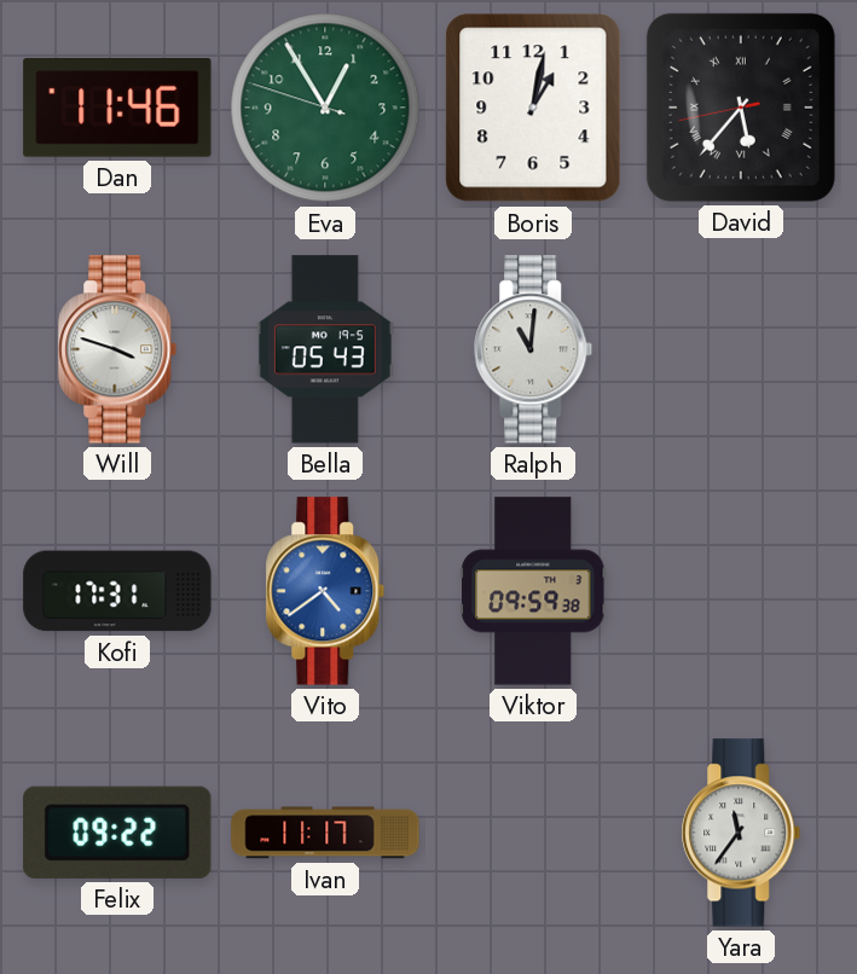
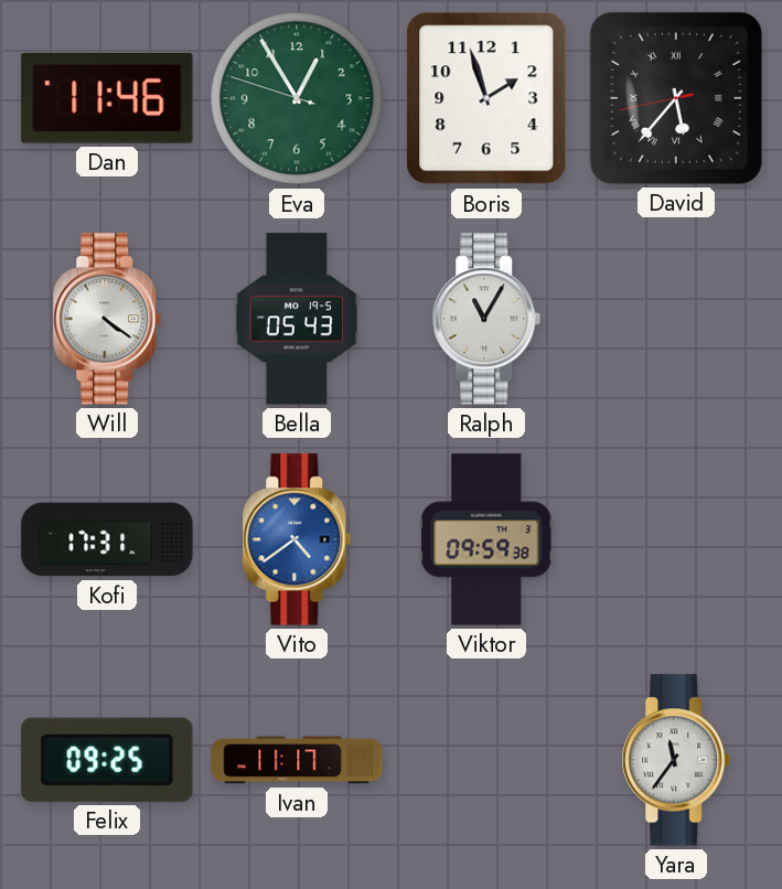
Boris: 1:02 -> 1:57
Will: 3:48 -> 4:21
Ralph: 11:01 -> 11:05
Felix: 09:22 -> 09:25
